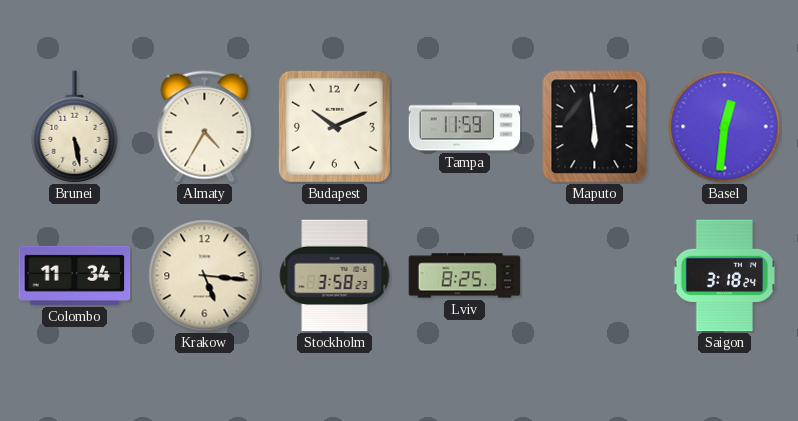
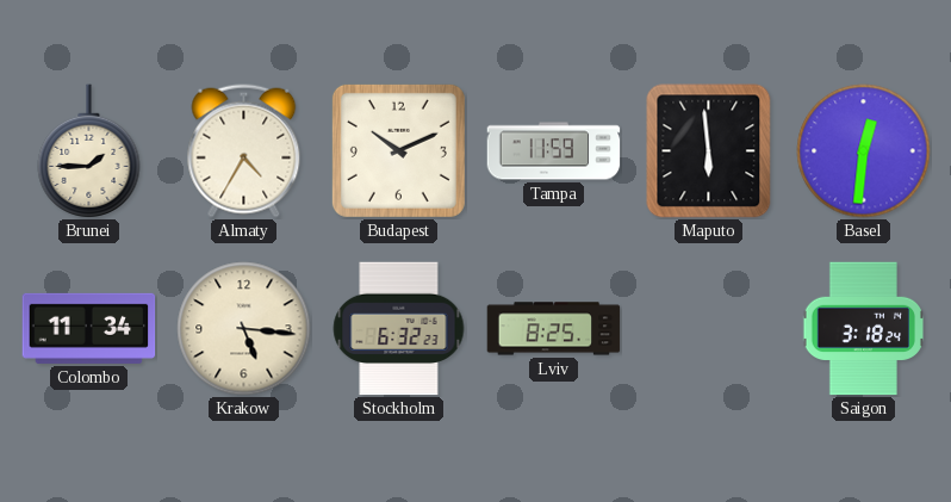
Brunei: 5:28 -> 1:45
Stockholm: 3:58 -> 6:32
